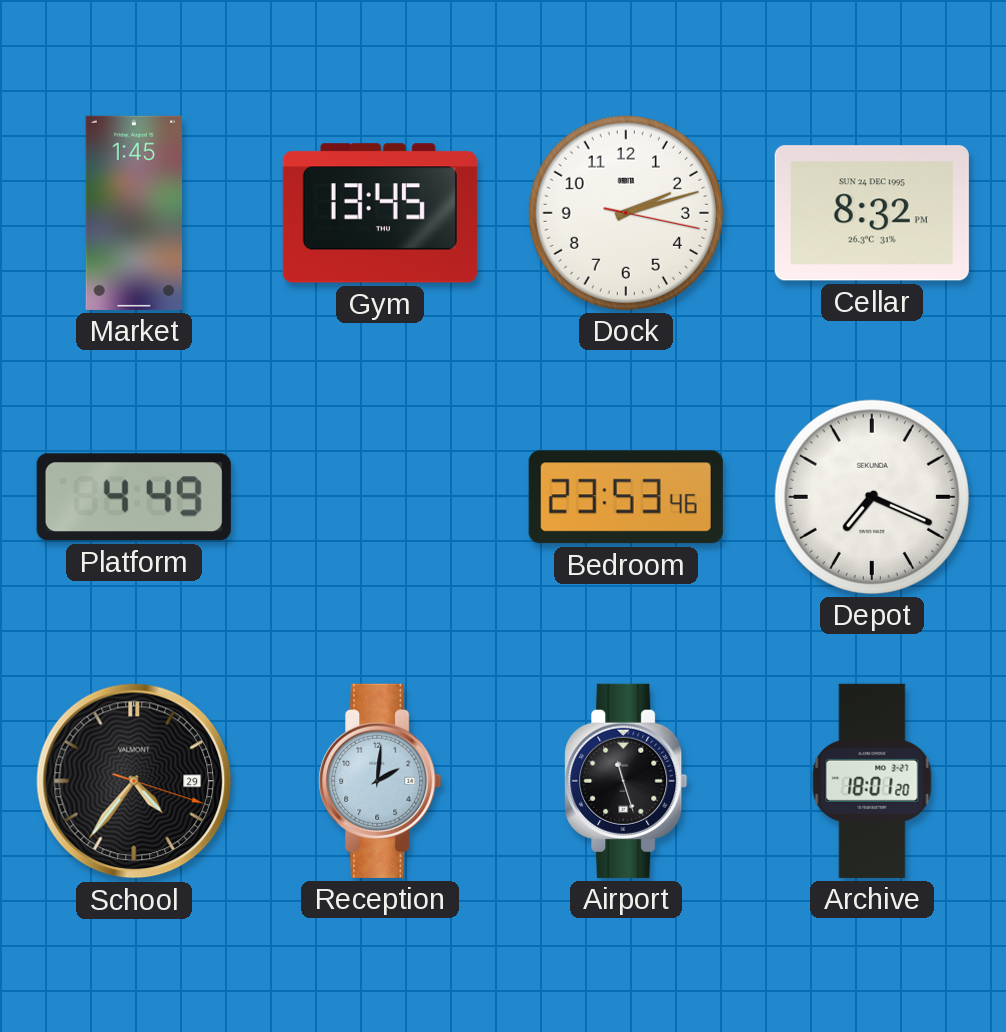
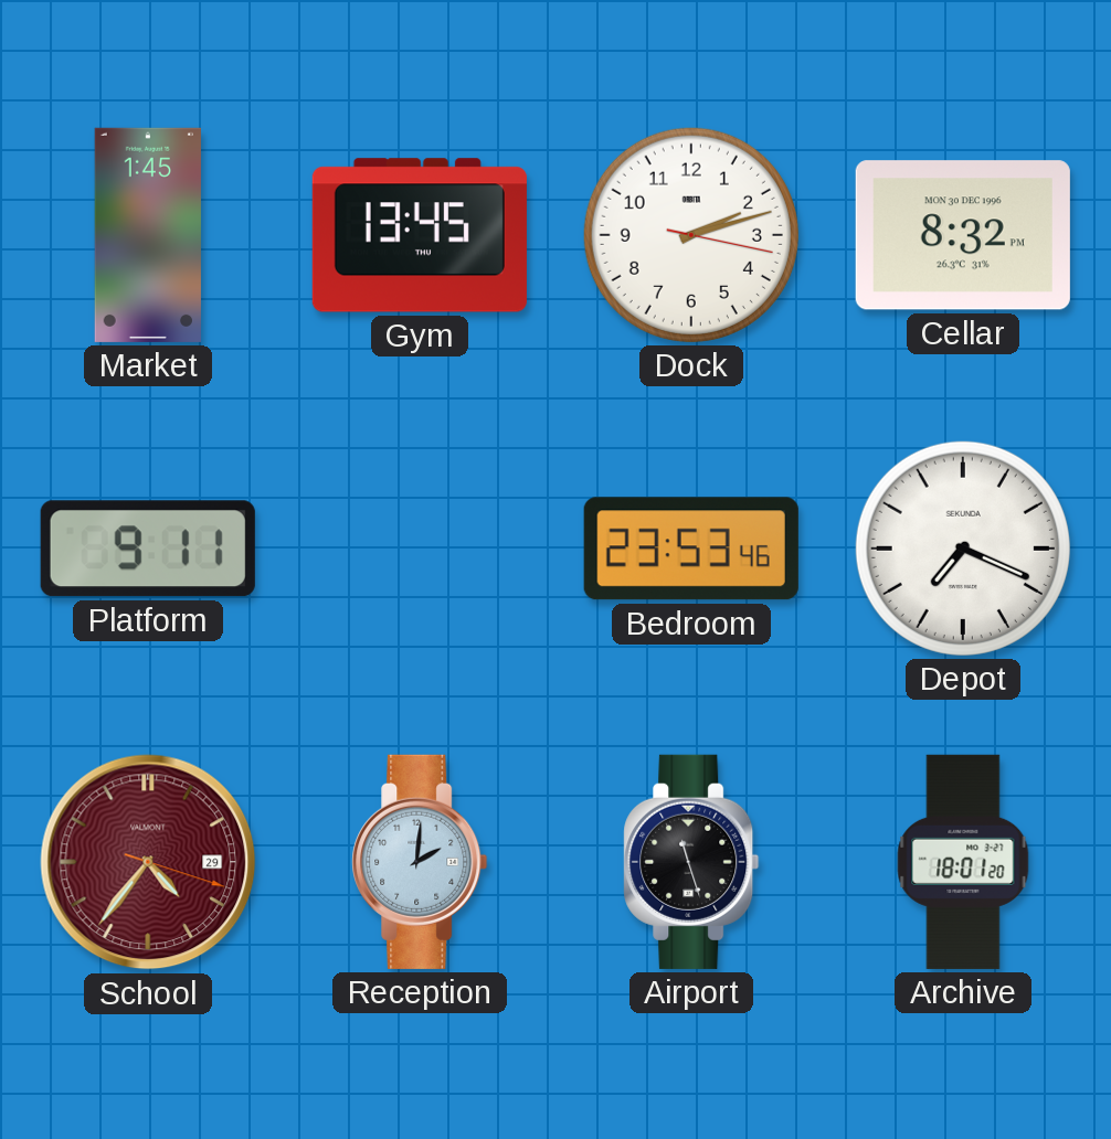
Cellar date: SUN 24 DEC 1995 -> MON 30 DEC 1996
Platform: 4:49 -> 9:11
School dial: black -> burgundy
